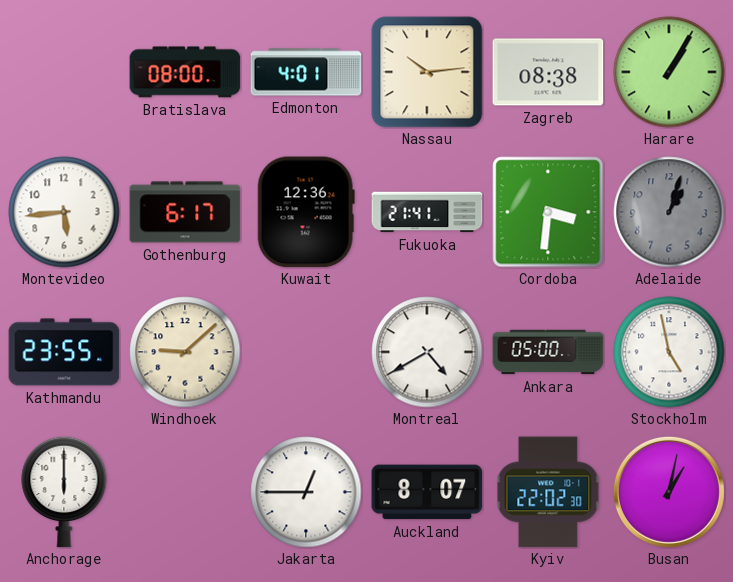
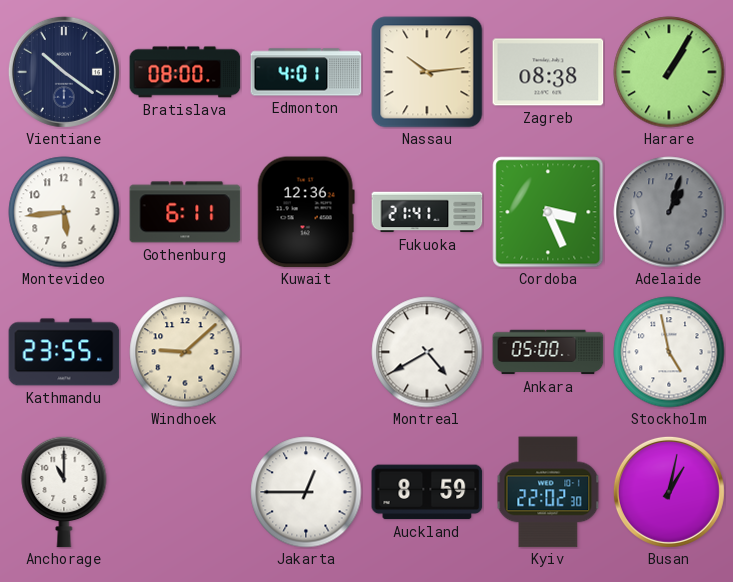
Vientiane: none -> 10:21
Gothenburg: 6:17 -> 6:11
Cordoba: 3:31 -> 3:26
Anchorage: 6:00 -> 11:00
Auckland: 8:07 -> 8:59
